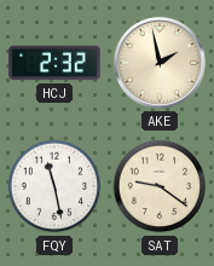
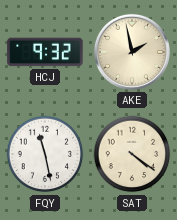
HCJ: 2:32 -> 9:32
SAT: 9:21 -> 4:21
